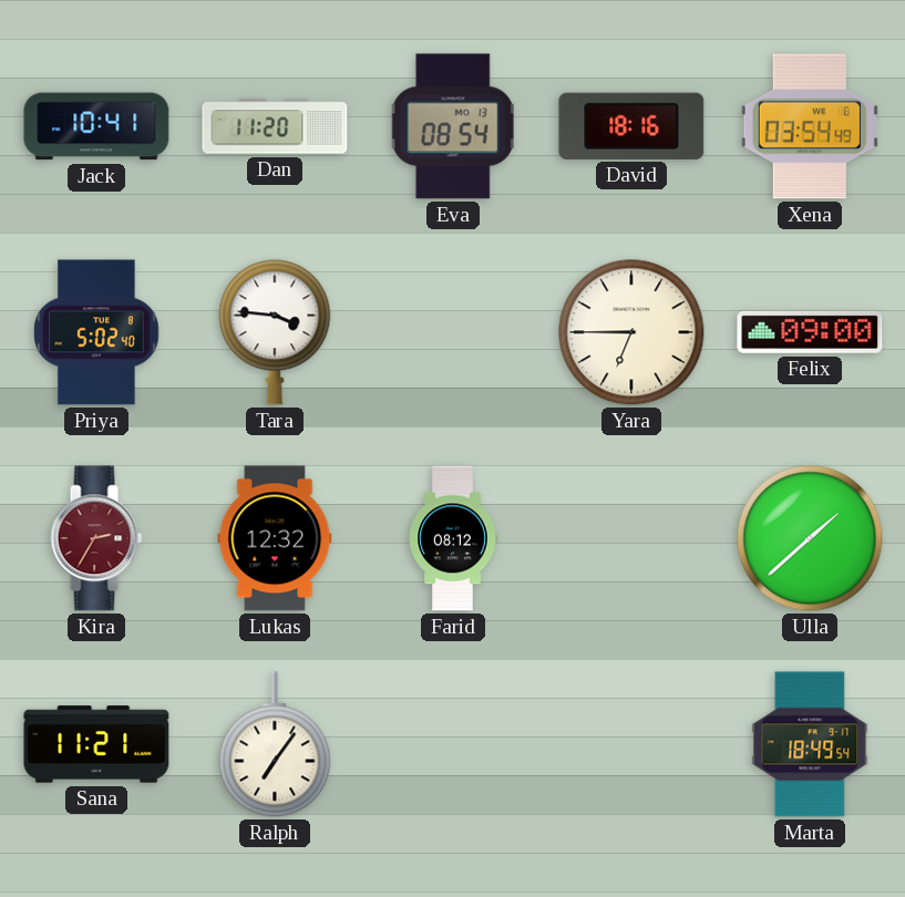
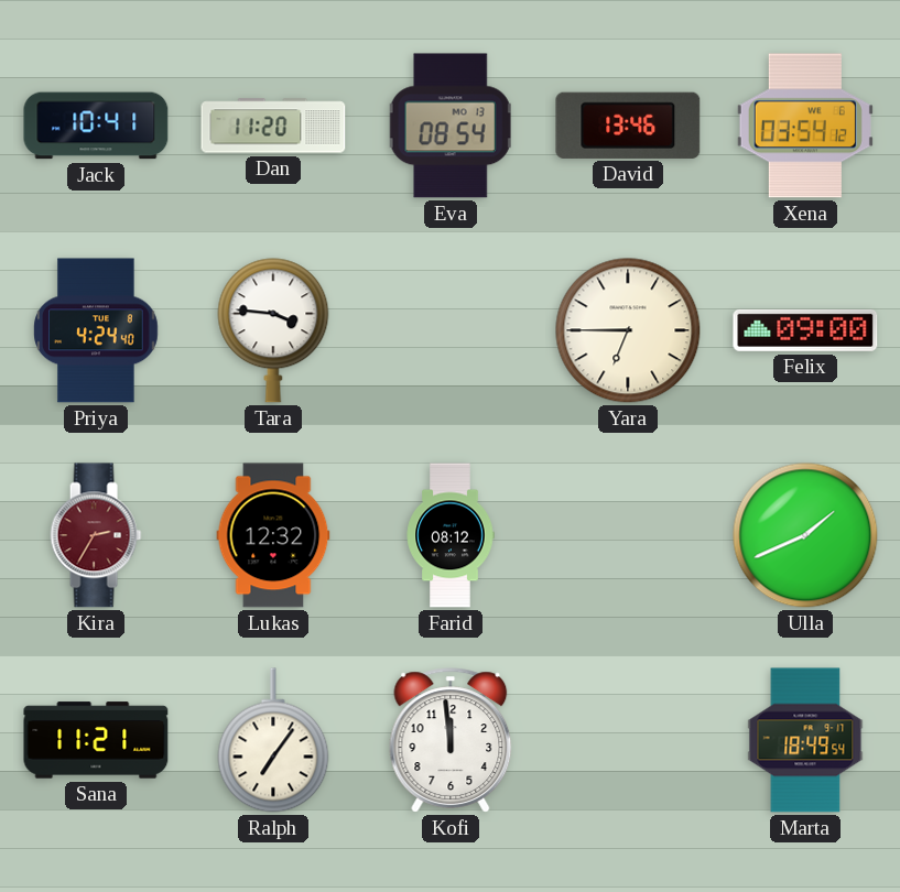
David: 18:16 -> 13:46
Xena: 03:54:49 -> 03:54:12
Priya: 5:02 -> 4:24
Ulla: 1:38 -> 1:41
Kofi: none -> 11:59
